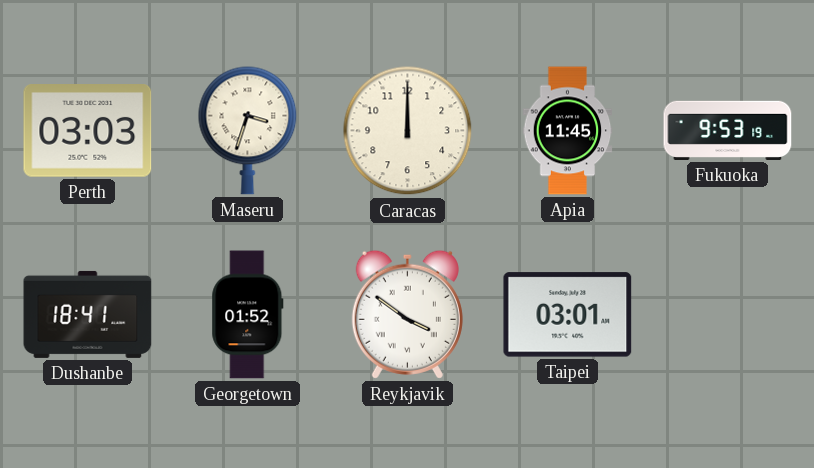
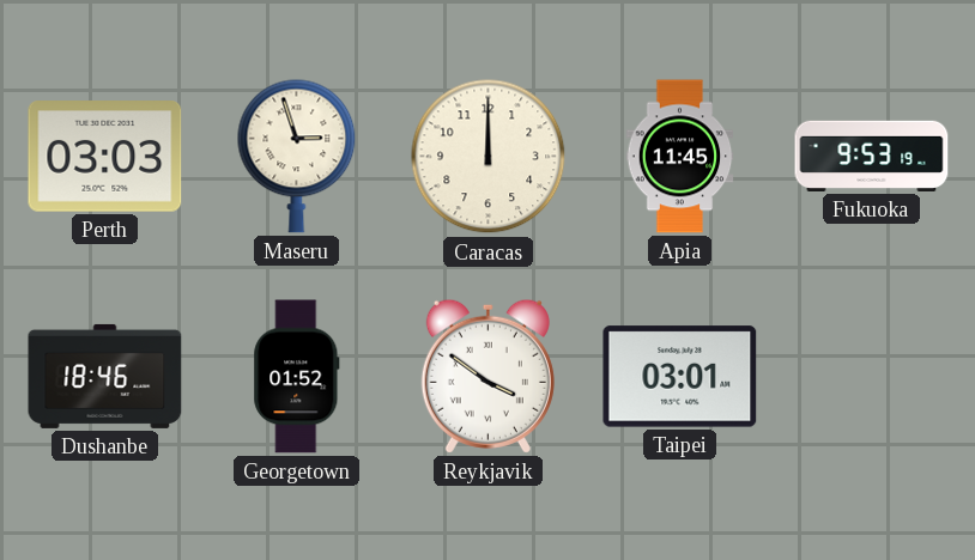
Maseru: 3:33 -> 2:57
Dushanbe: 18:41 -> 18:46
